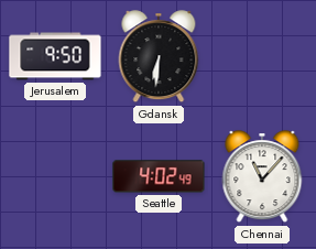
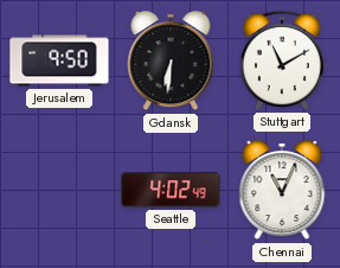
Stuttgart: none -> 11:10
Chennai: 11:07 -> 11:04
